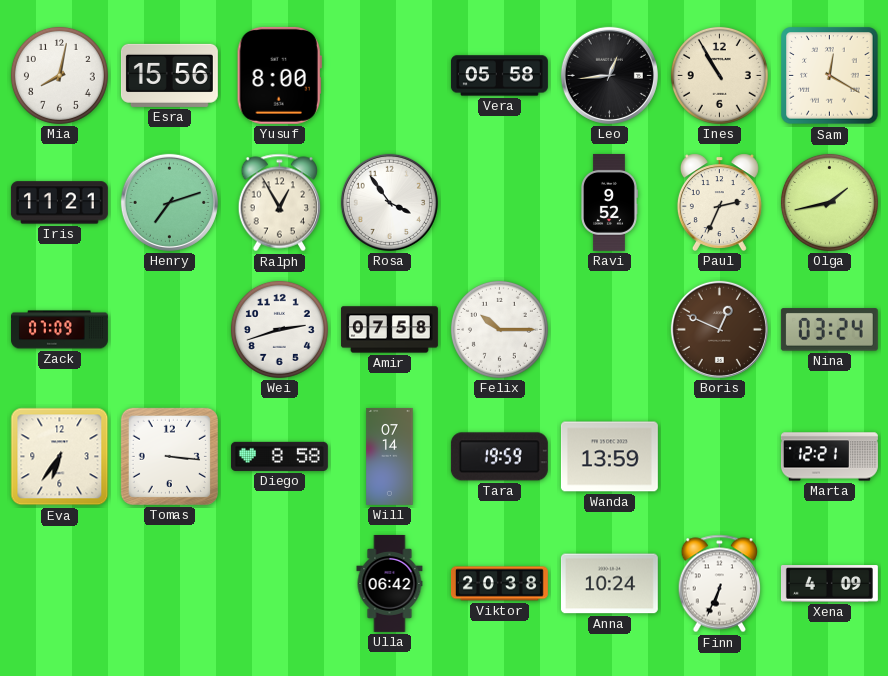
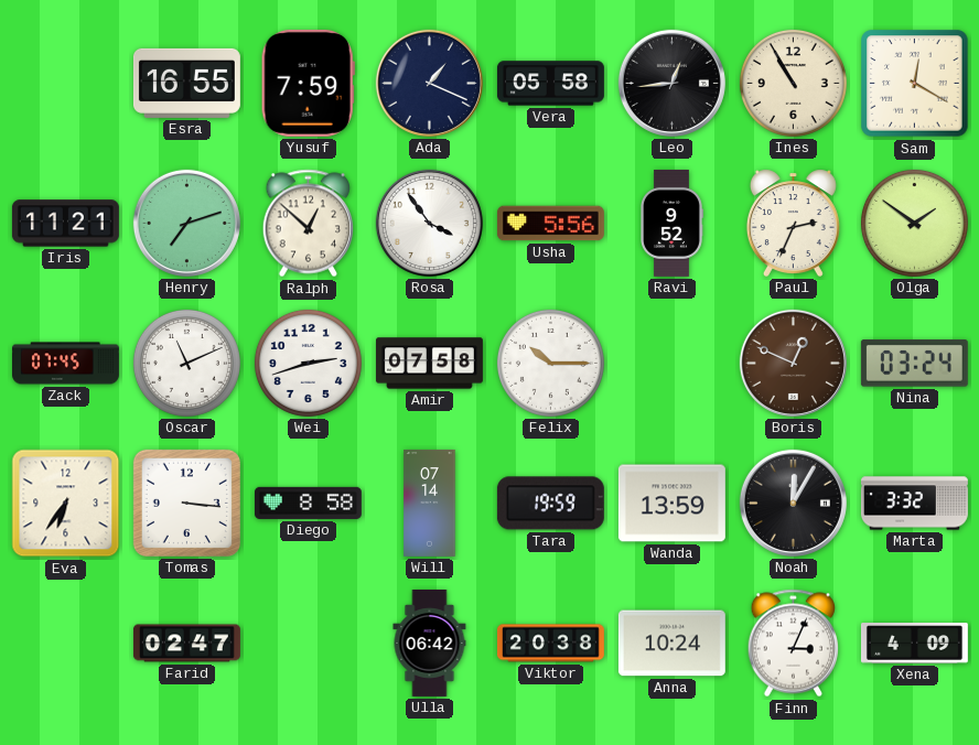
Mia: 8:02 -> none
Esra: 15:56 -> 16:55
Yusuf: 8:00 -> 7:59
Ada: none -> 1:19
Ralph: 12:55 -> 12:52
Usha: none -> 5:56
Olga: 1:43 -> 1:51
Zack: 07:09 -> 07:45
Oscar: none -> 11:11
Noah: none -> 12:05
Marta: 12:21 -> 3:32
Farid: none -> 02:47
Finn: 6:34 -> 3:04
